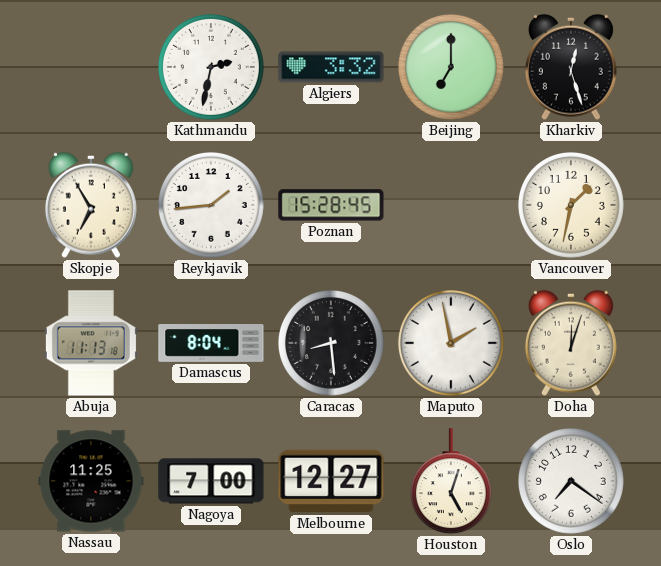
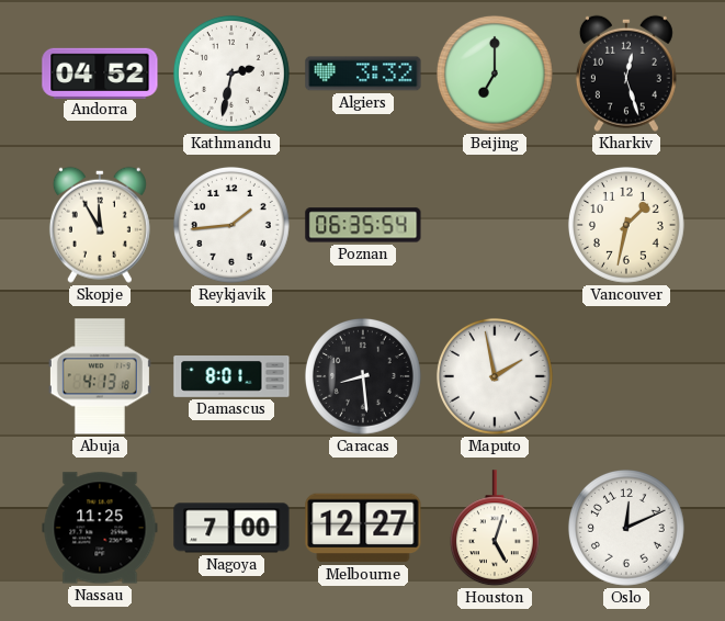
Andorra: none -> 04:52
Skopje: 6:55 -> 11:55
Poznan: 15:28 -> 06:35
Abuja: 11:13 -> 4:13
Damascus: 8:04 -> 8:01
Doha: 12:03 -> none
Oslo: 7:21 -> 12:11
